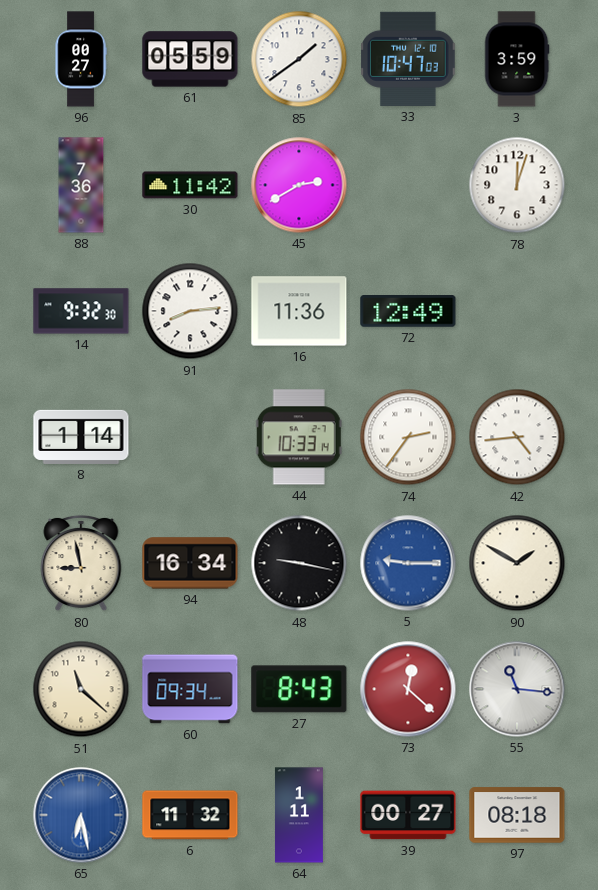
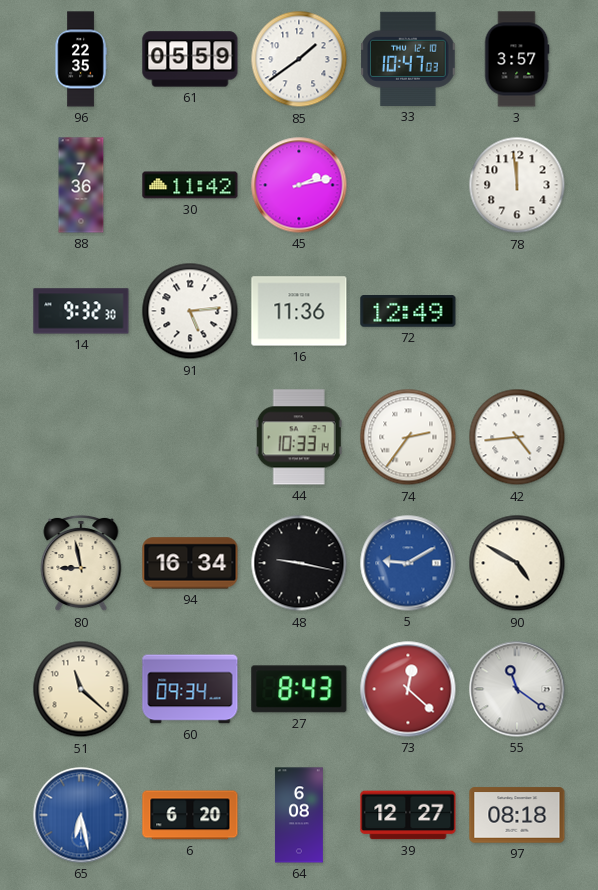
96: 00:27 -> 22:35
3: 3:59 -> 3:57
45: 2:40 -> 2:13
78: 12:03 -> 11:59
91: 8:14 -> 5:14
8: 1:14 -> none
5: 9:15 -> 9:10
90: 1:50 -> 4:50
55: 11:16 -> 11:21
6: 11:32 -> 6:20
64: 1:11 -> 6:08
39: 00:27 -> 12:27
